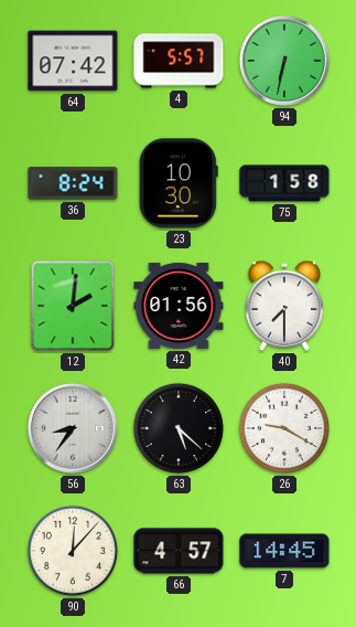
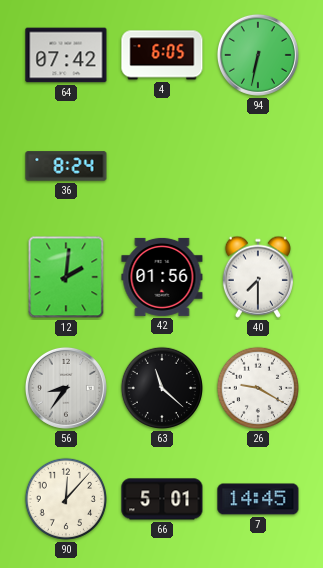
4: 5:57 -> 6:05
23: 10:30 -> none
75: 1:58 -> none
63: 5:22 -> 11:22
66: 4:57 -> 5:01
